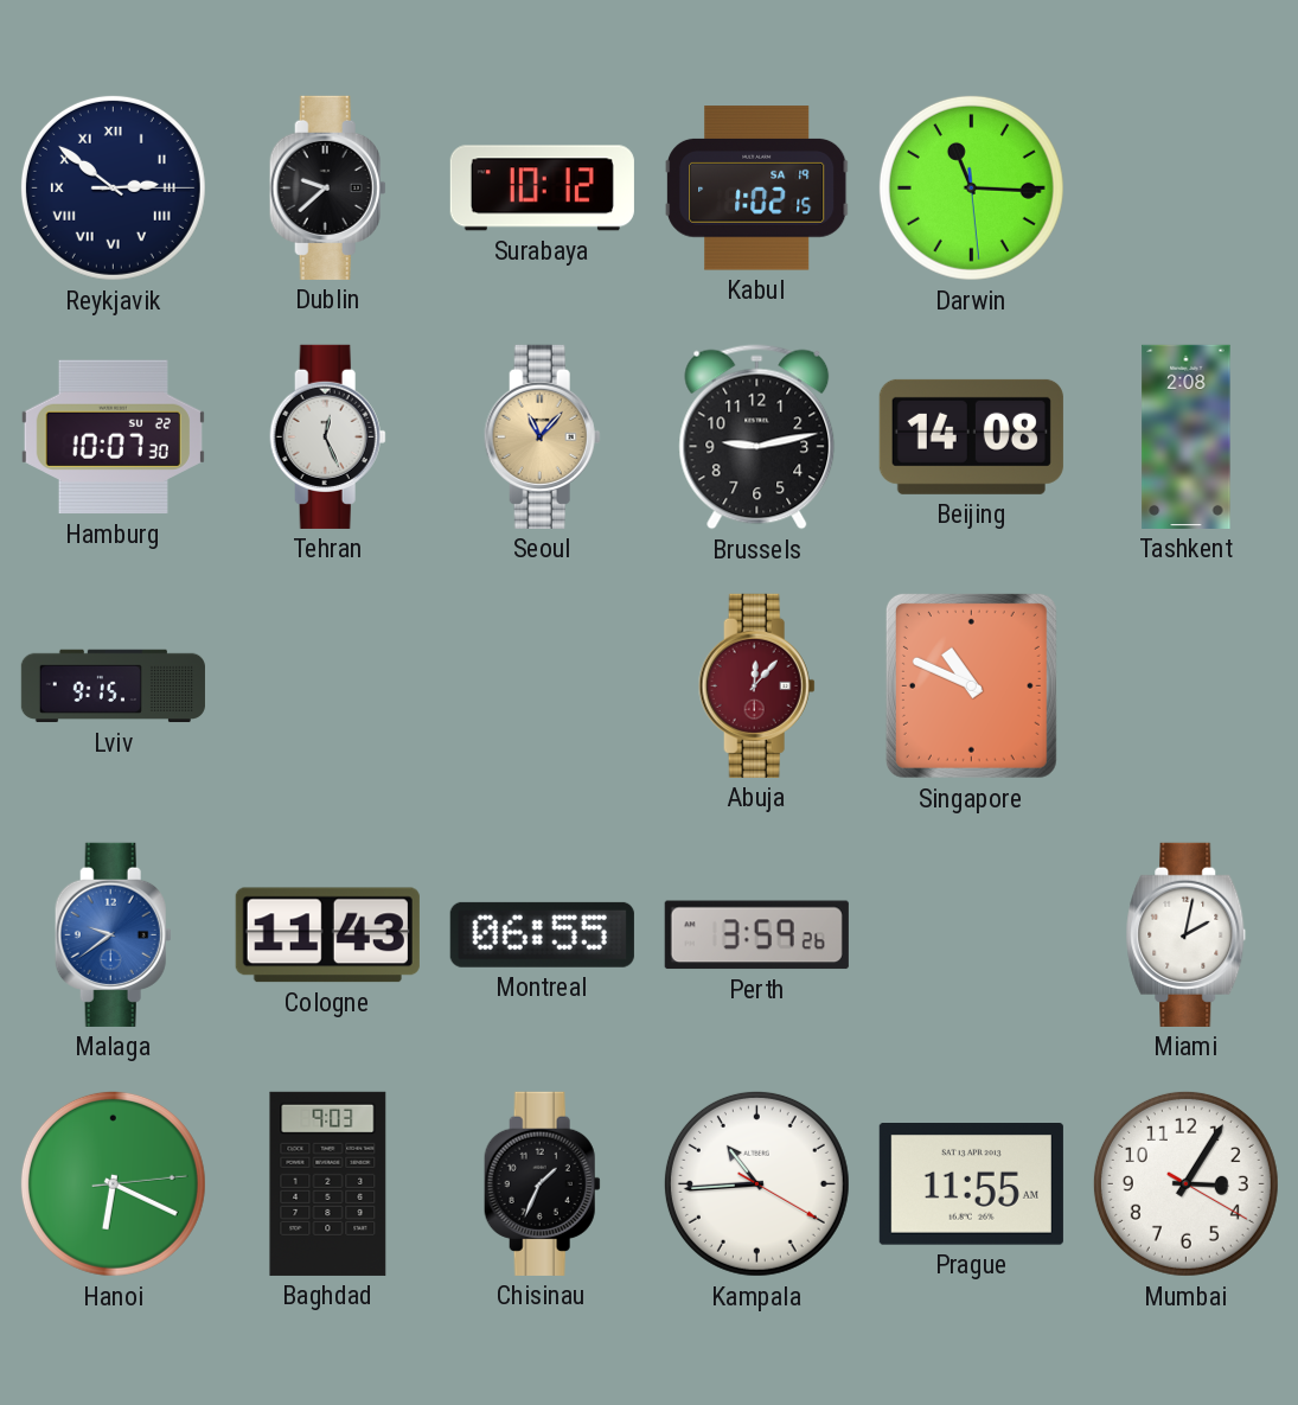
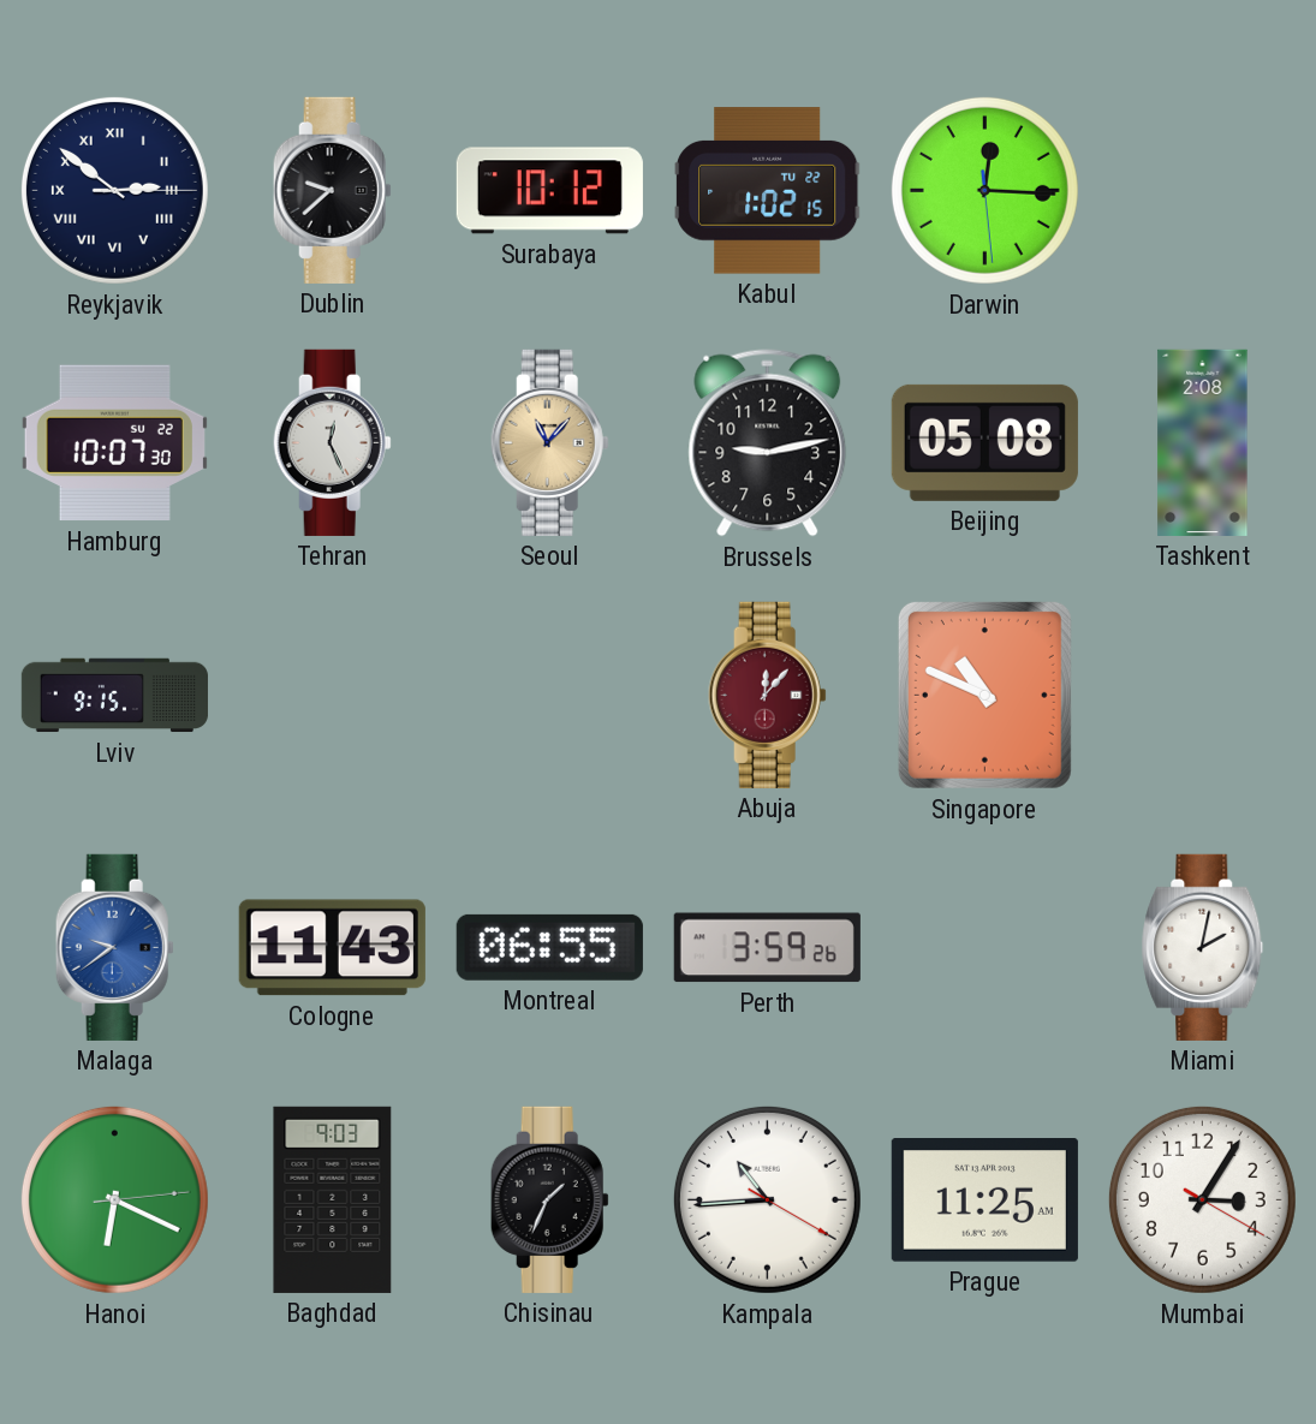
Kabul date: SA 19 -> TU 22
Darwin: 11:15 -> 12:15
Beijing: 14:08 -> 05:08
Prague: 11:55 -> 11:25
